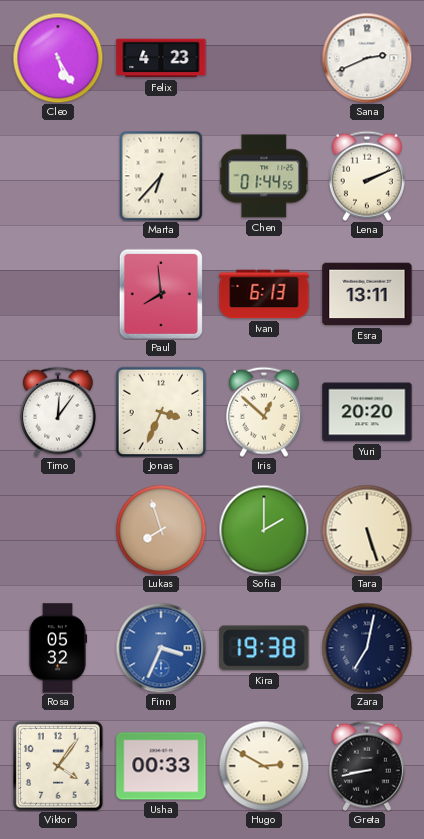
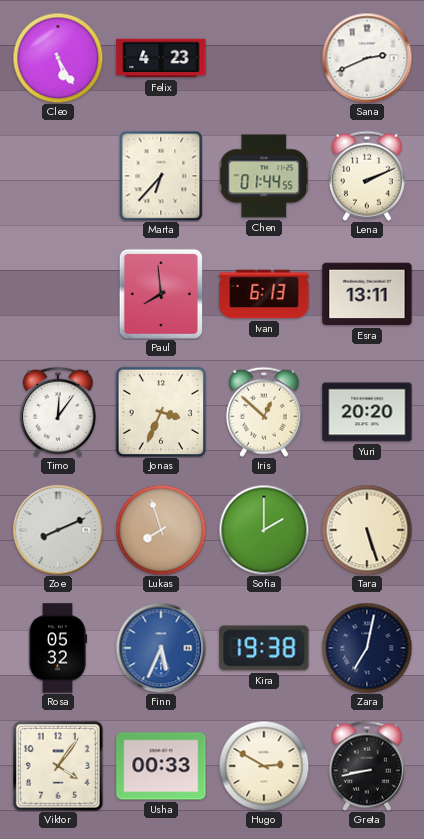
Zoe: none -> 8:11
Finn: 3:34 -> 5:34
